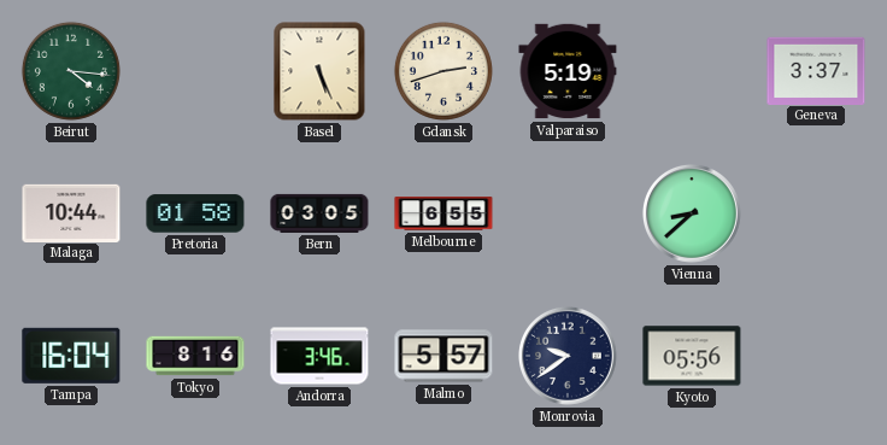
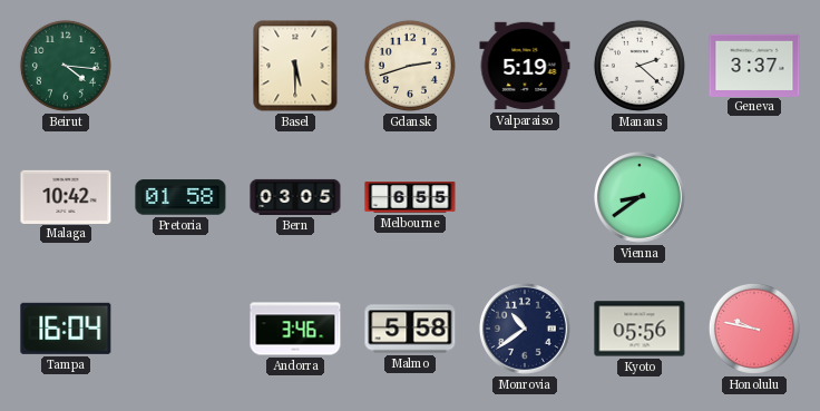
Basel: 5:26 -> 5:30
Manaus: none -> 2:22
Malaga: 10:44 -> 10:42
Vienna: 8:38 -> 8:39
Tokyo: 8:16 -> none
Malmo: 5:57 -> 5:58
Monrovia: 9:39 -> 10:39
Honolulu: none -> 9:47
